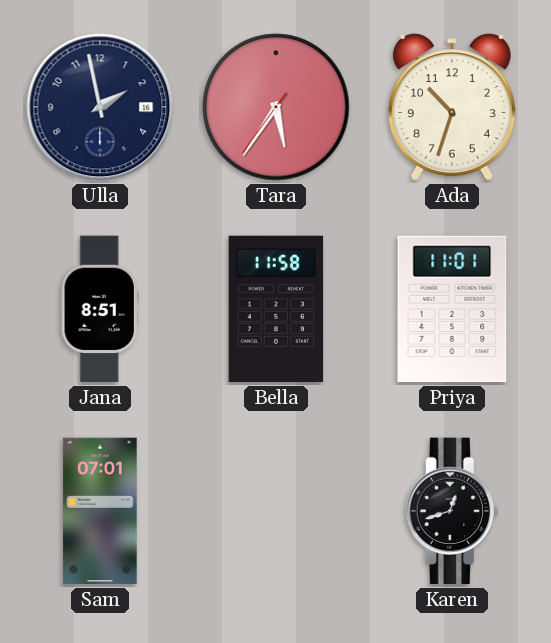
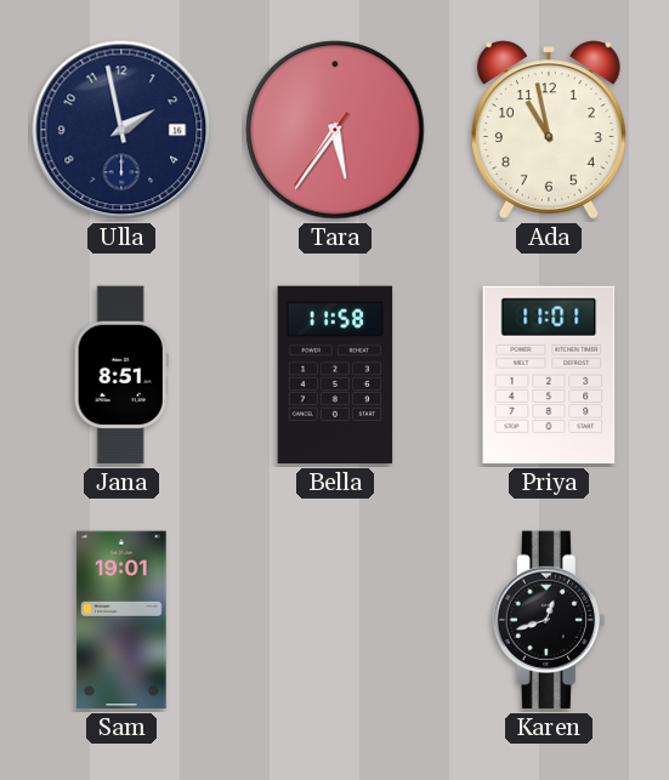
Ada: 10:33 -> 10:58
Sam: 07:01 -> 19:01
